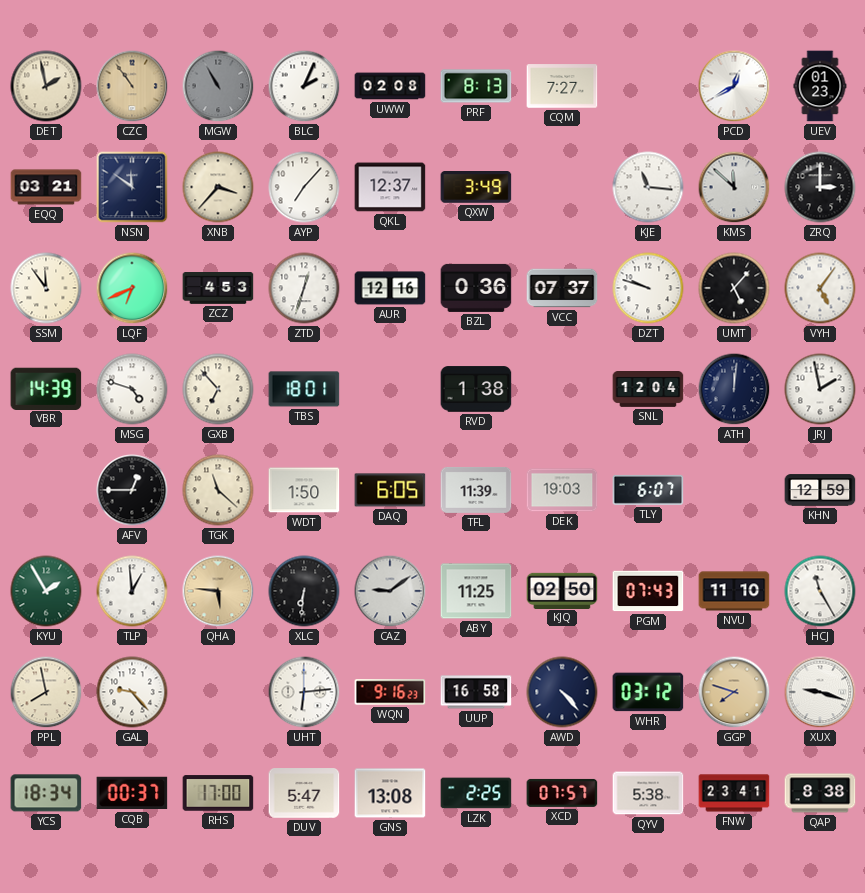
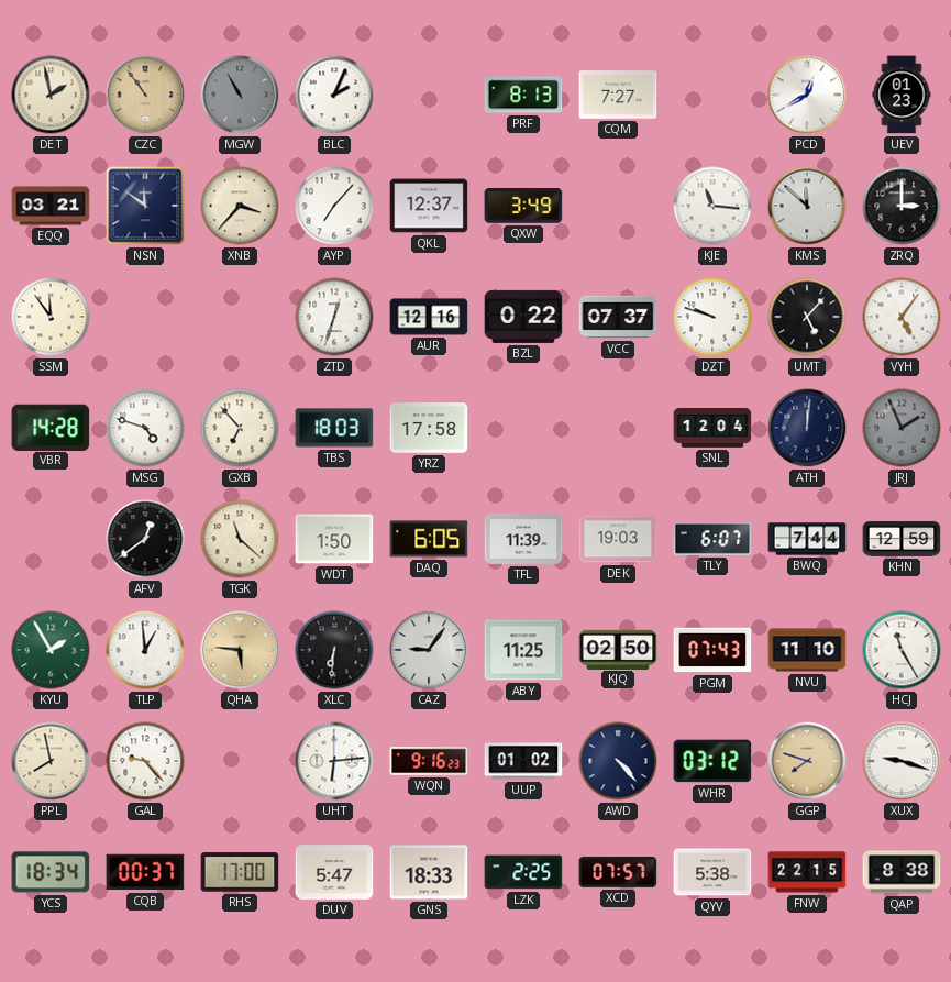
UWW: 02:08 -> none
LQF: 6:41 -> none
ZCZ: 4:53 -> none
BZL: 0:36 -> 0:22
VBR: 14:39 -> 14:28
TBS: 18:01 -> 18:03
YRZ: none -> 17:58
RVD: 1:38 -> none
JRJ: 1:58 -> 1:56
JRJ dial: white -> grey
AFV: 12:45 -> 12:39
BWQ: none -> 7:44
CAZ: 9:09 -> 9:06
UUP: 16:58 -> 01:02
GNS: 13:08 -> 18:33
FNW: 23:41 -> 22:15
